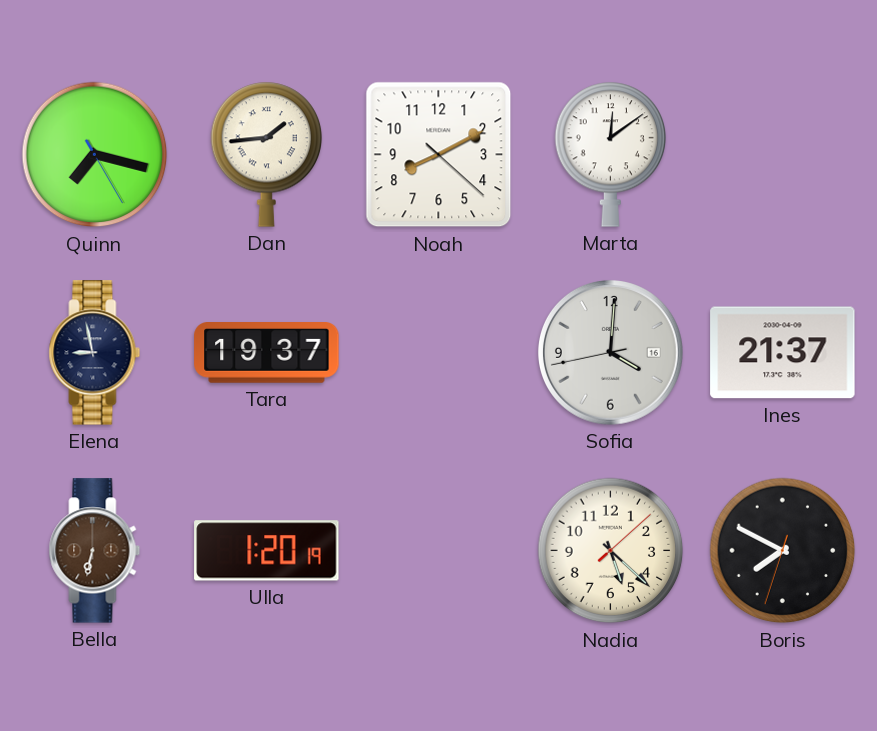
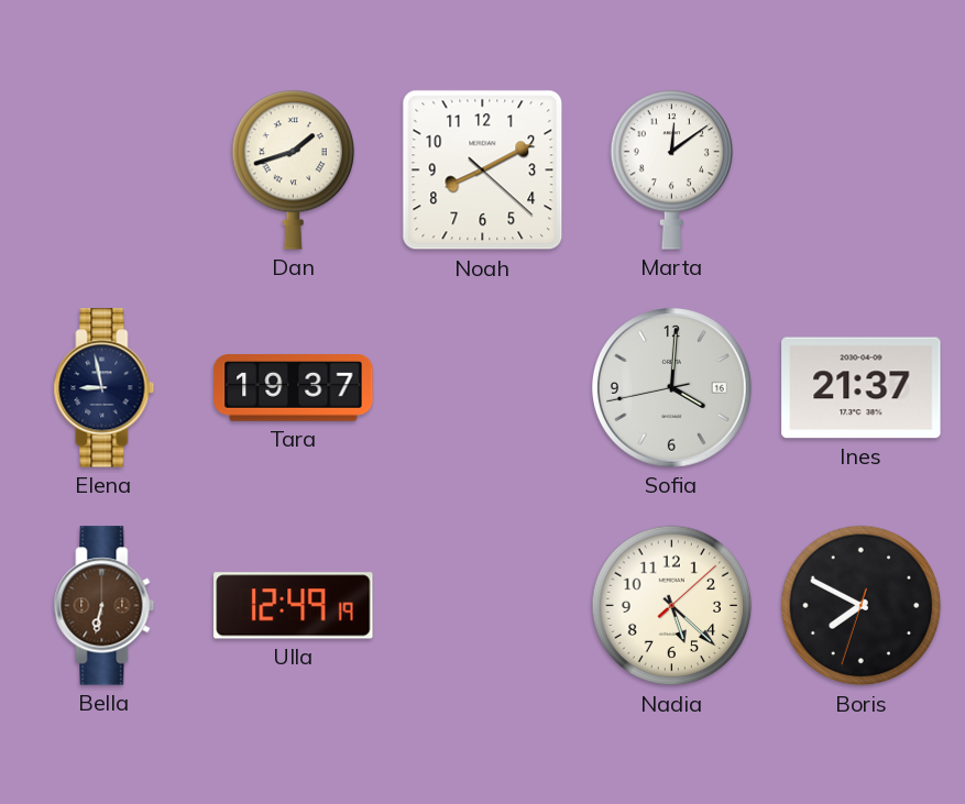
Quinn: 7:17 -> none
Dan: 1:44 -> 1:42
Ulla: 1:20 -> 12:49
